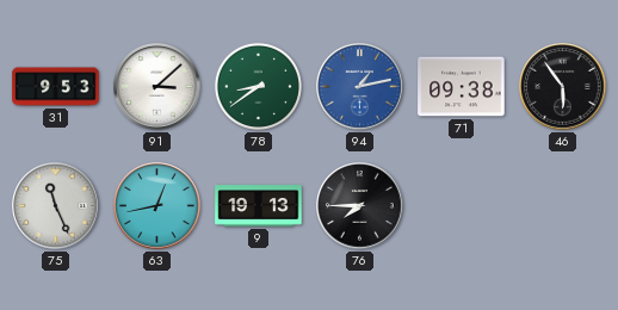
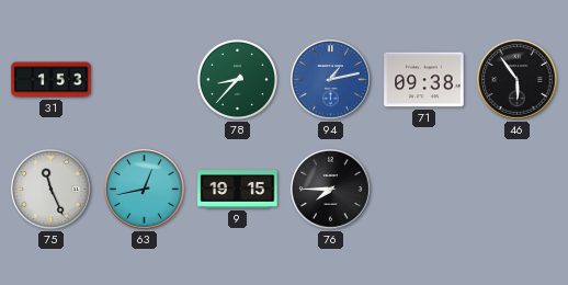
31: 9:53 -> 1:53
91: 3:08 -> none
78: 8:39 -> 8:37
9: 19:13 -> 19:15
